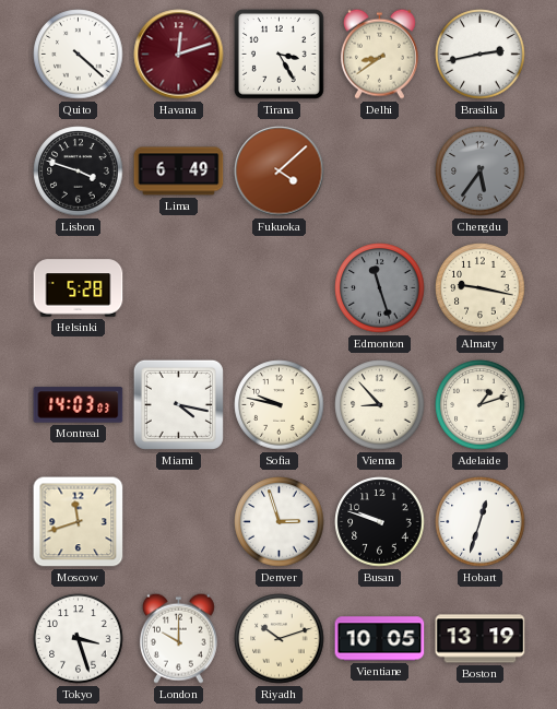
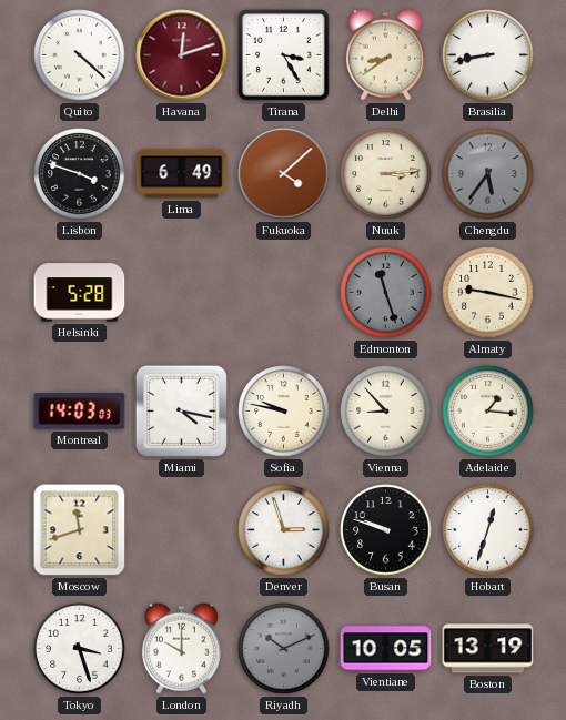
Brasilia: 2:43 -> 8:43
Nuuk: none -> 3:14
Adelaide: 1:12 -> 1:16
Riyadh: 10:12 -> 10:11
Riyadh dial: cream -> grey
